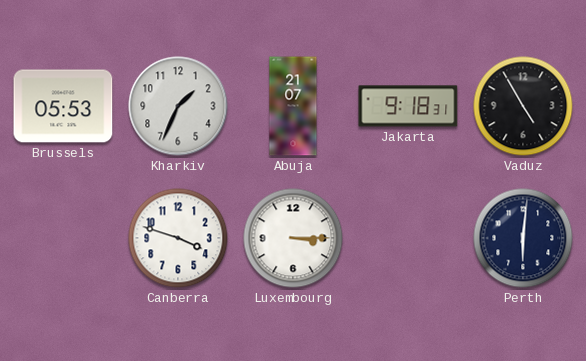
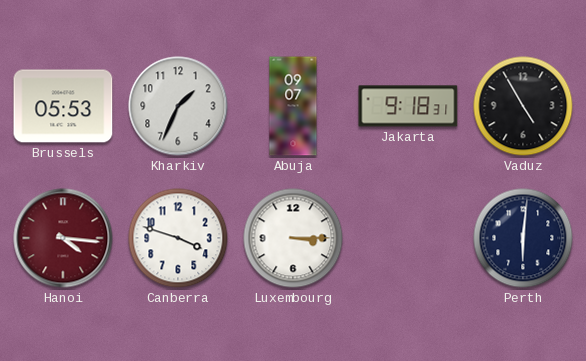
Abuja: 21:07 -> 09:07
Hanoi: none -> 4:16
